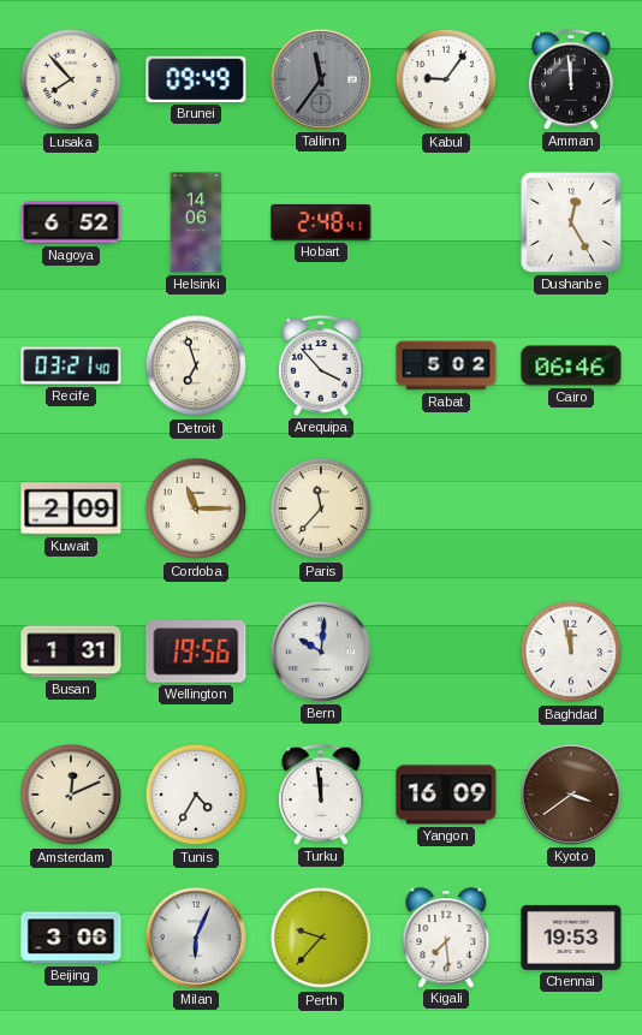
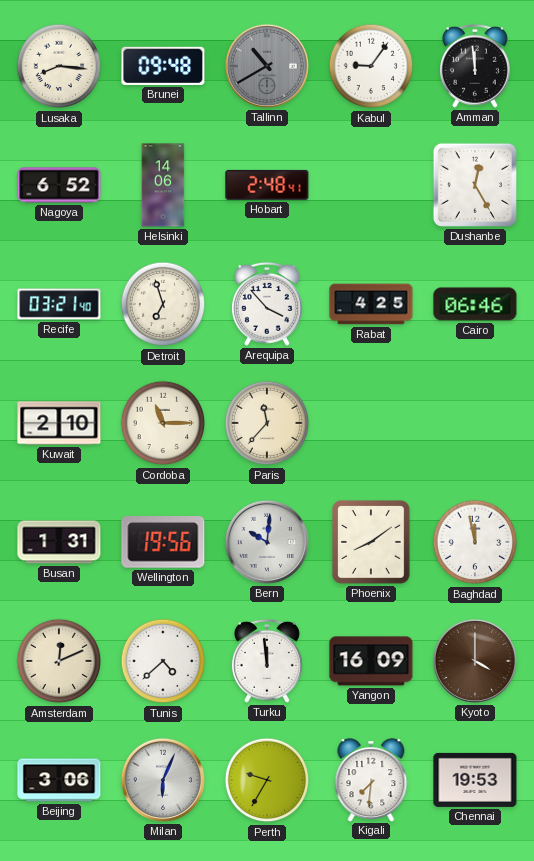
Lusaka: 7:53 -> 8:16
Brunei: 09:49 -> 09:48
Tallinn: 11:36 -> 10:40
Rabat: 5:02 -> 4:25
Kuwait: 2:09 -> 2:10
Phoenix: none -> 8:09
Tunis: 4:35 -> 4:38
Kyoto: 3:39 -> 4:00
Perth: 9:37 -> 9:35
Kigali: 7:29 -> 7:31
